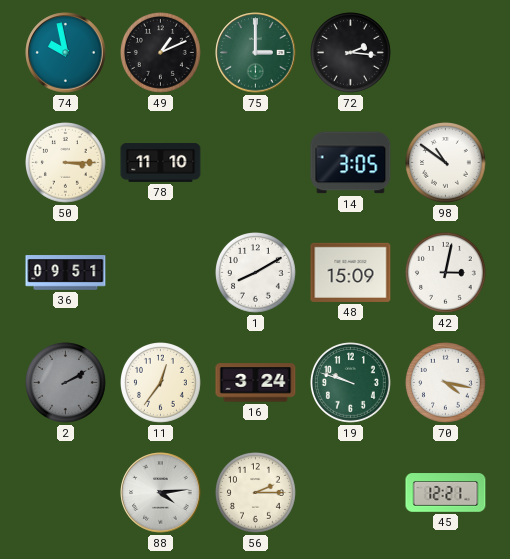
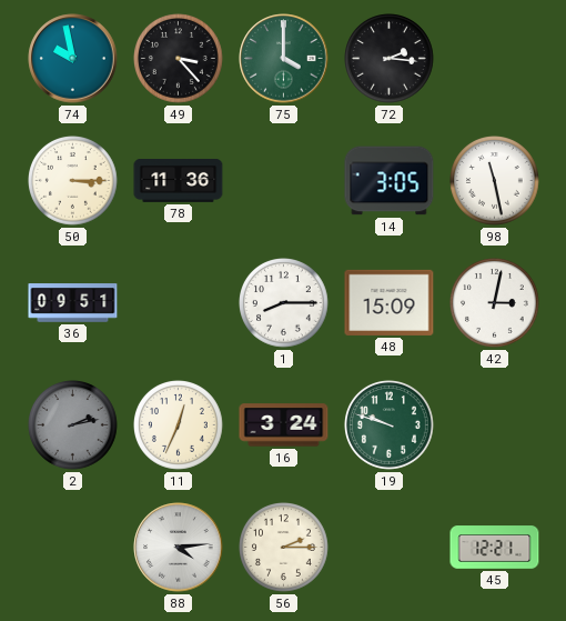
49: 1:11 -> 3:23
75: 3:00 -> 4:00
78: 11:10 -> 11:36
98: 10:51 -> 11:28
1: 8:10 -> 8:15
2: 2:10 -> 2:13
11: 12:36 -> 12:34
70: 4:17 -> none
